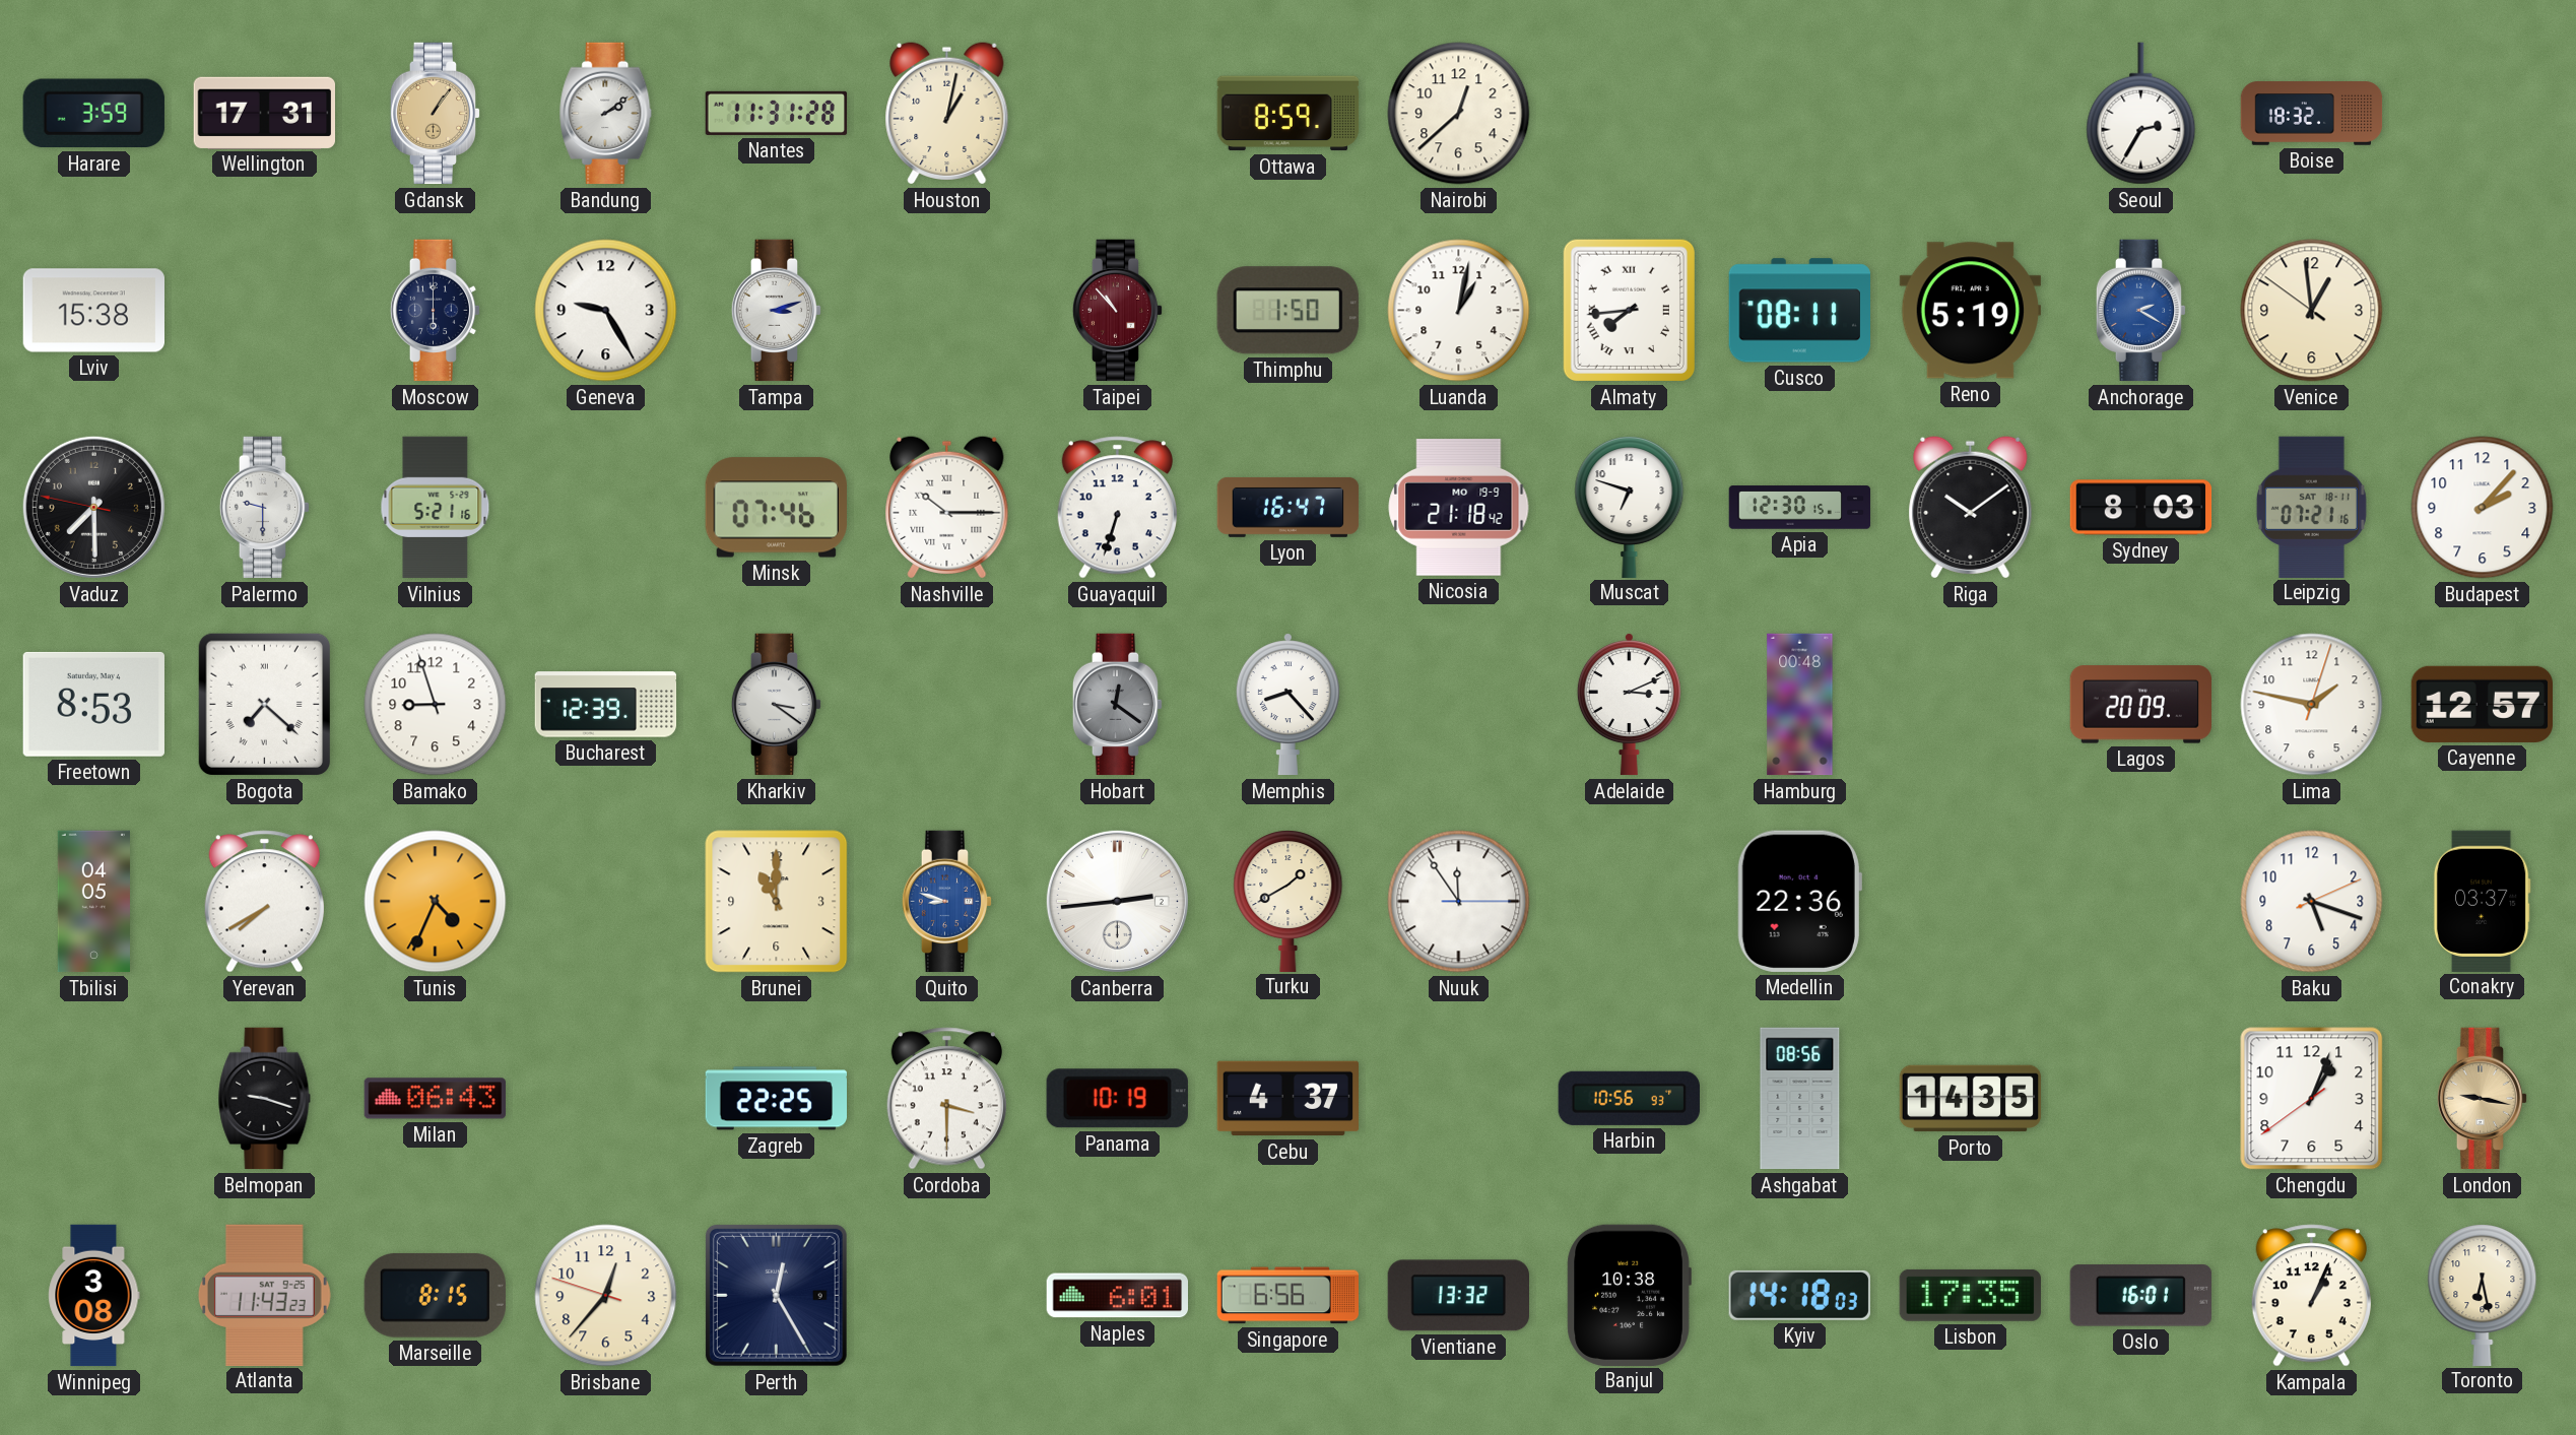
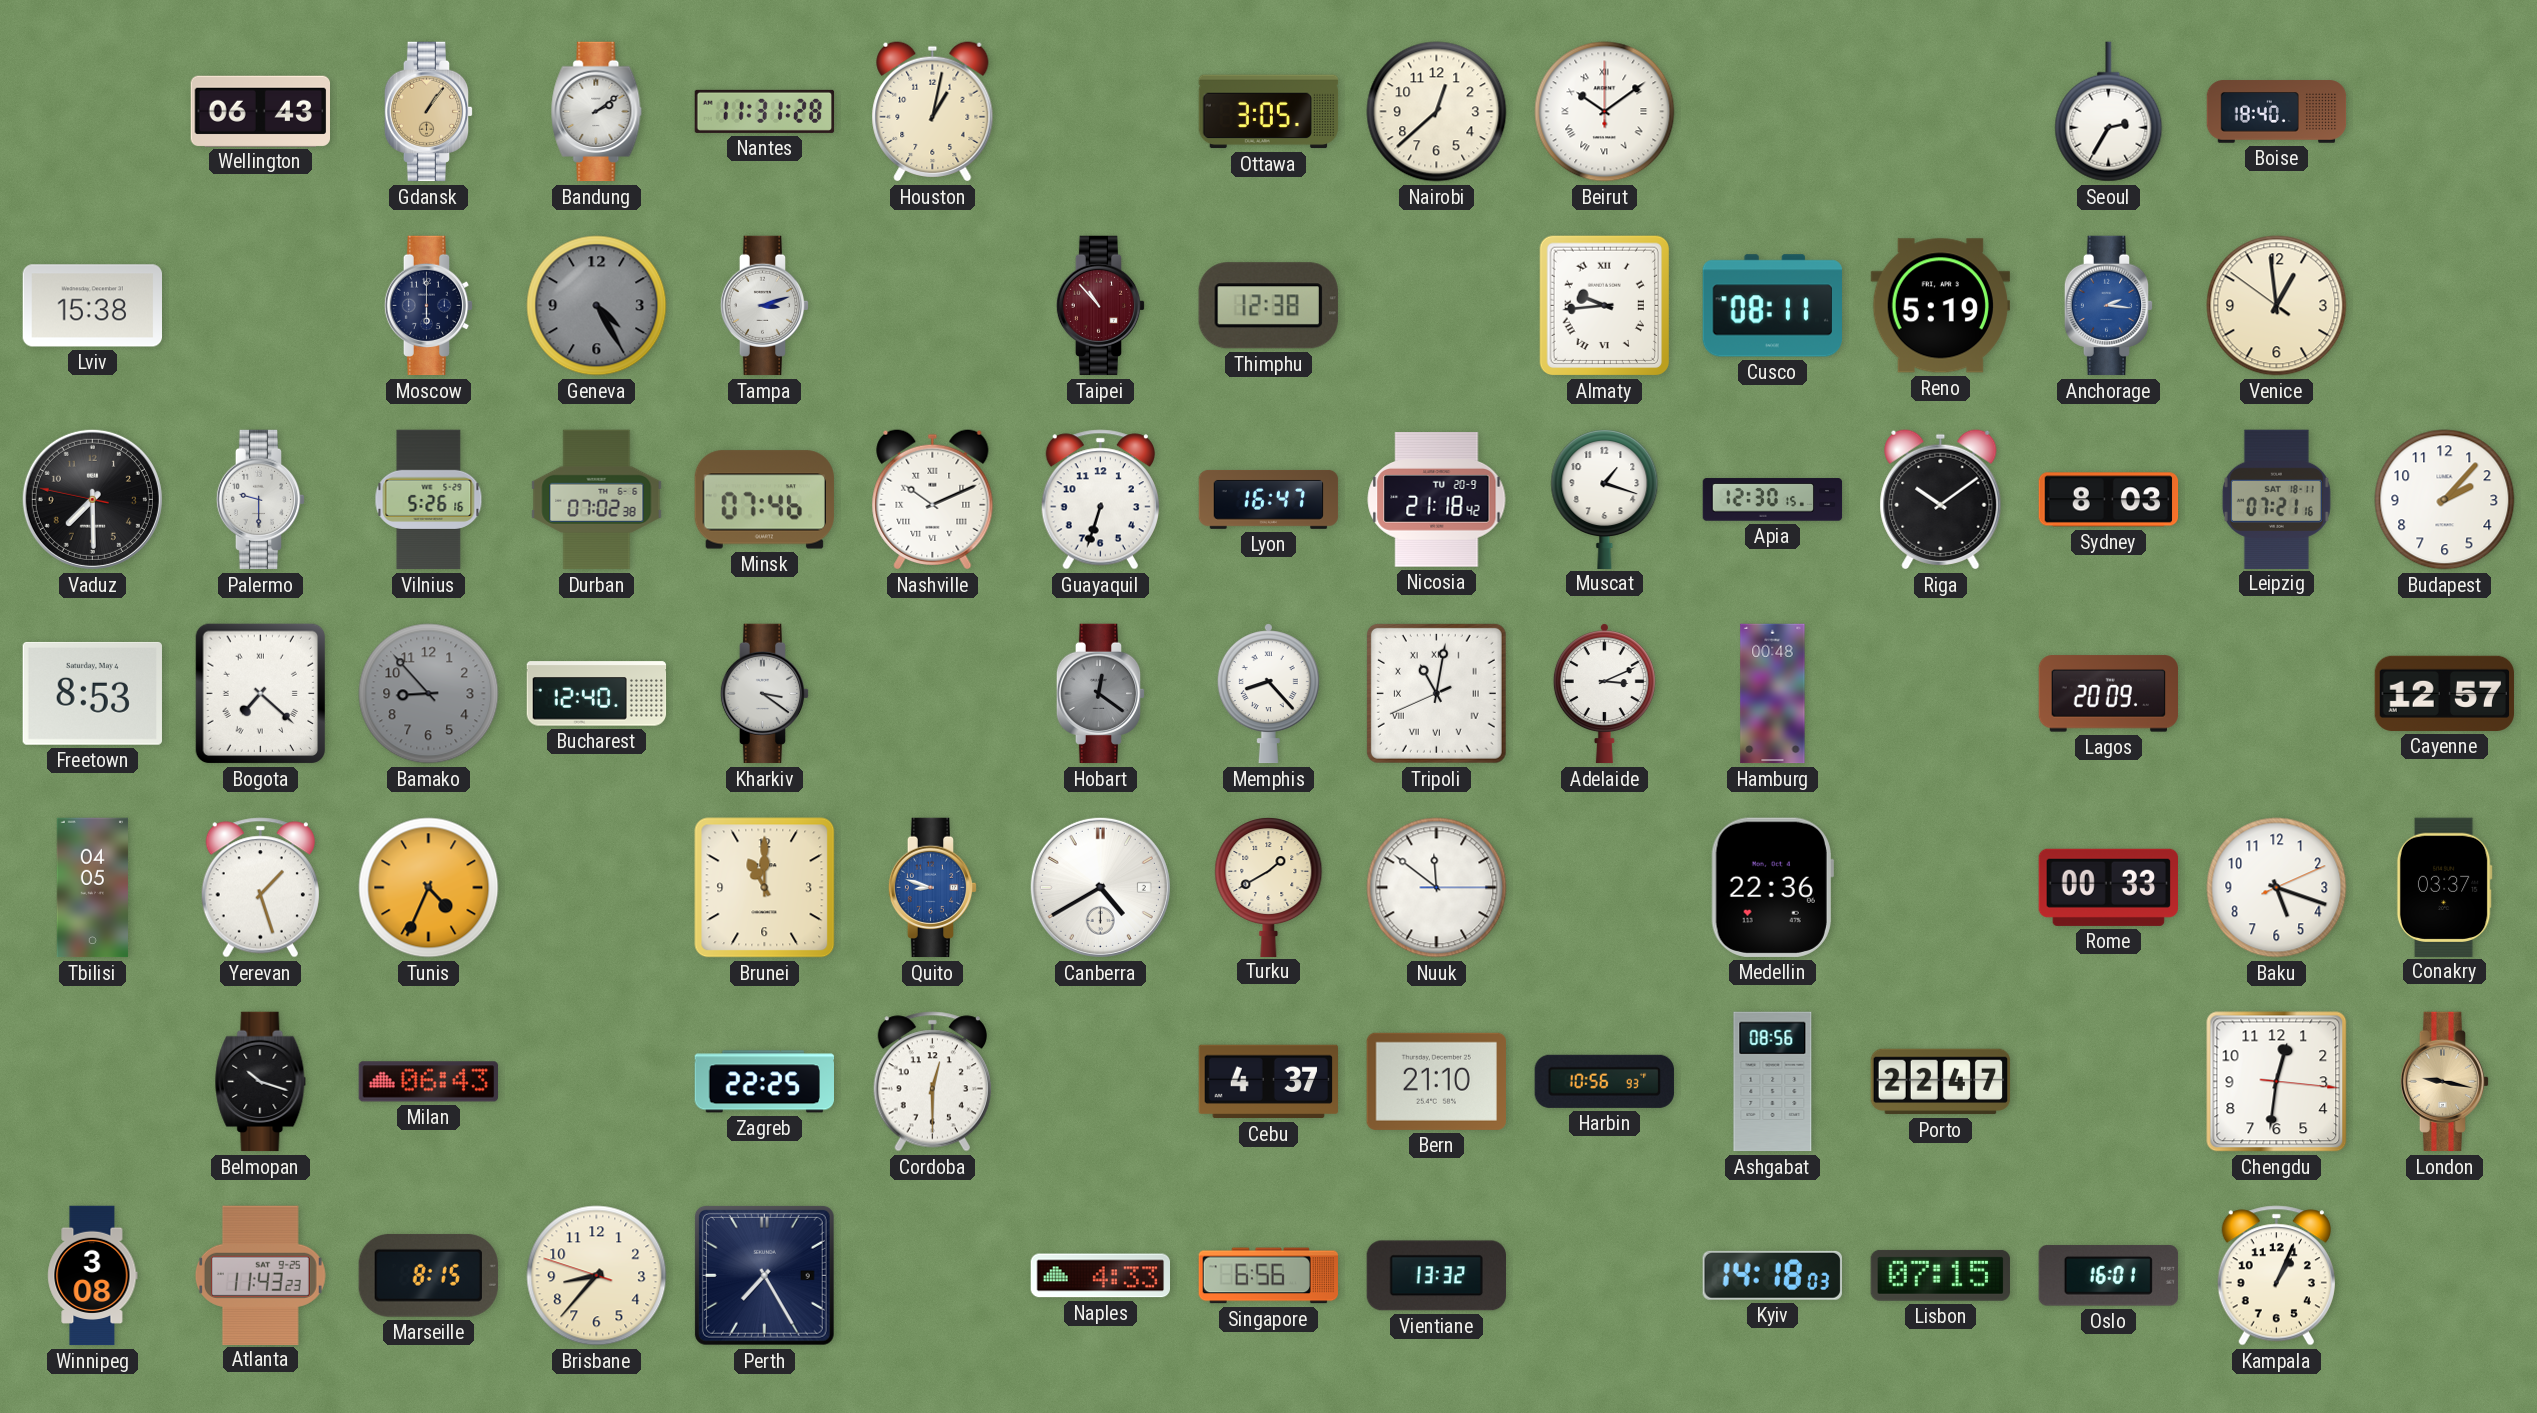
Harare: 3:59 -> none
Wellington: 17:31 -> 06:43
Ottawa: 8:59 -> 3:05
Beirut: none -> 10:09
Boise: 18:32 -> 18:40
Geneva: 9:25 -> 4:25
Geneva dial: white -> grey
Thimphu: 1:50 -> 12:38
Luanda: 1:02 -> none
Almaty: 7:44 -> 9:44
Anchorage: 2:20 -> 2:16
Vilnius: 5:21 -> 5:26
Durban: none -> 07:02
Nashville: 10:15 -> 10:11
Nicosia date: MO 19-9 -> TU 20-9
Muscat: 6:48 -> 1:18
Bamako: 8:57 -> 8:53
Bamako dial: white -> grey
Bucharest: 12:39 -> 12:40
Tripoli: none -> 11:01
Lima: 1:47 -> none
Yerevan: 7:40 -> 1:27
Canberra: 2:44 -> 4:40
Nuuk: 11:54 -> 11:51
Rome: none -> 00:33
Belmopan: 9:18 -> 10:18
Cordoba: 3:30 -> 12:30
Panama: 10:19 -> none
Bern: none -> 21:10
Porto: 14:35 -> 22:47
Chengdu: 1:03 -> 12:31
Brisbane: 12:36 -> 8:36
Perth: 12:25 -> 7:25
Naples: 6:01 -> 4:33
Banjul: 10:38 -> none
Lisbon: 17:35 -> 07:15
Toronto: 6:28 -> none
